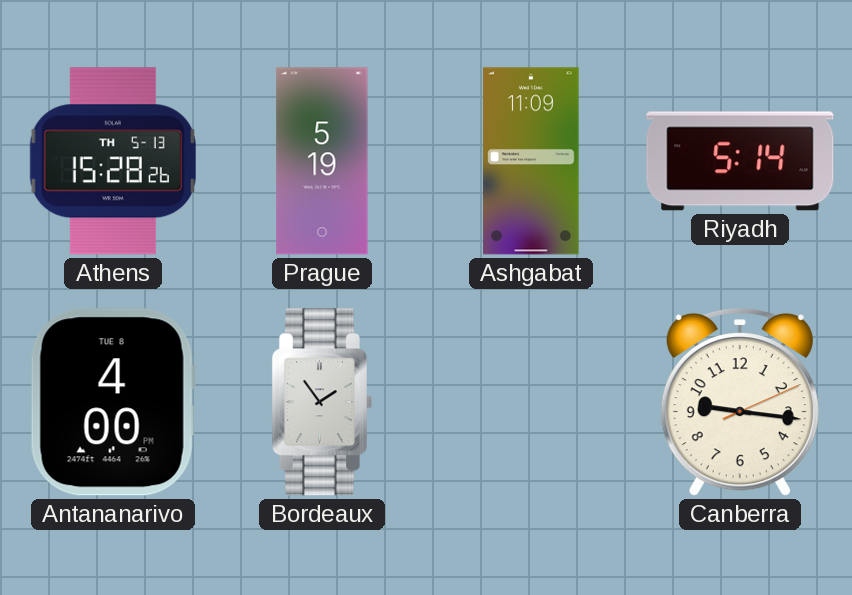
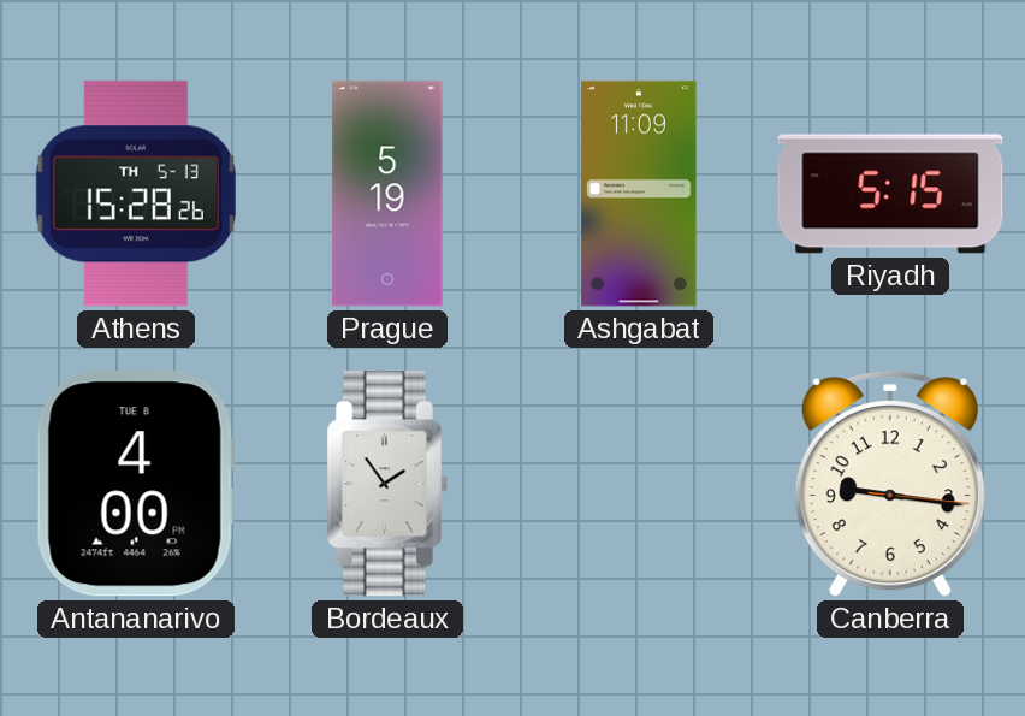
Riyadh: 5:14 -> 5:15
Canberra: 9:16:11 -> 9:16:16
